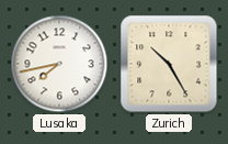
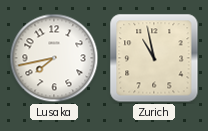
Zurich: 10:25 -> 10:58
